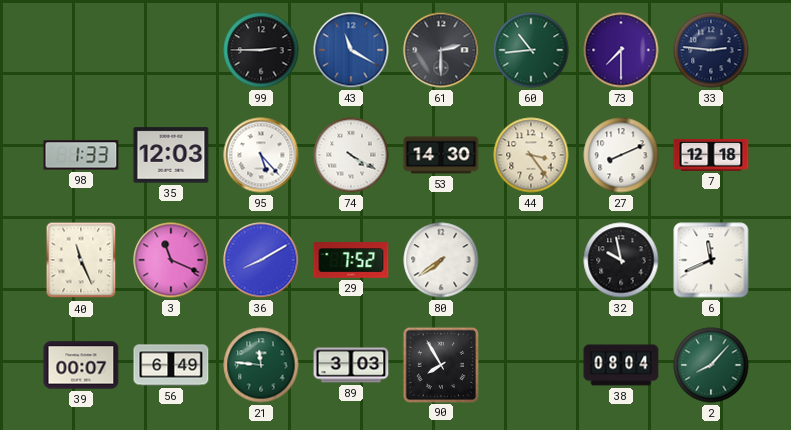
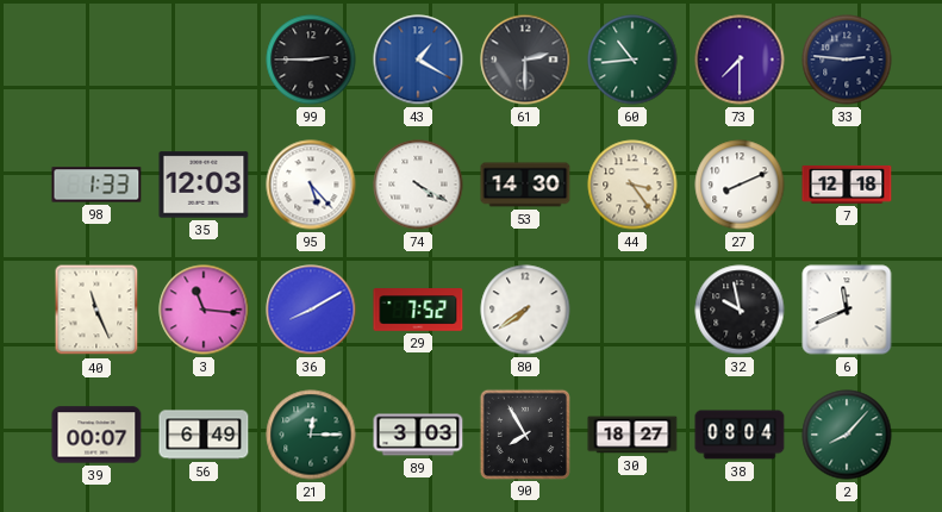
43: 11:20 -> 1:20
3: 11:19 -> 11:16
21: 11:46 -> 12:15
30: none -> 18:27
